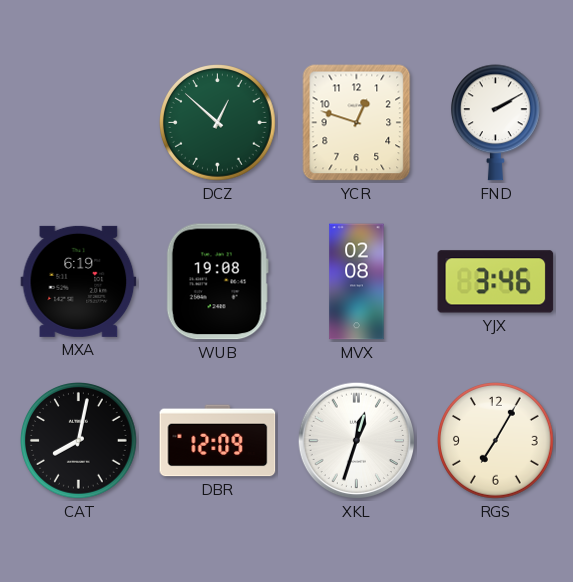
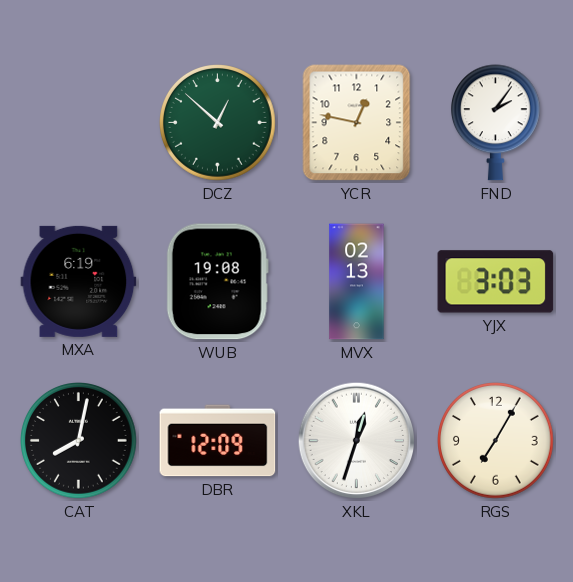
YCR: 12:48 -> 12:47
FND: 2:10 -> 2:06
MVX: 02:08 -> 02:13
YJX: 3:46 -> 3:03
